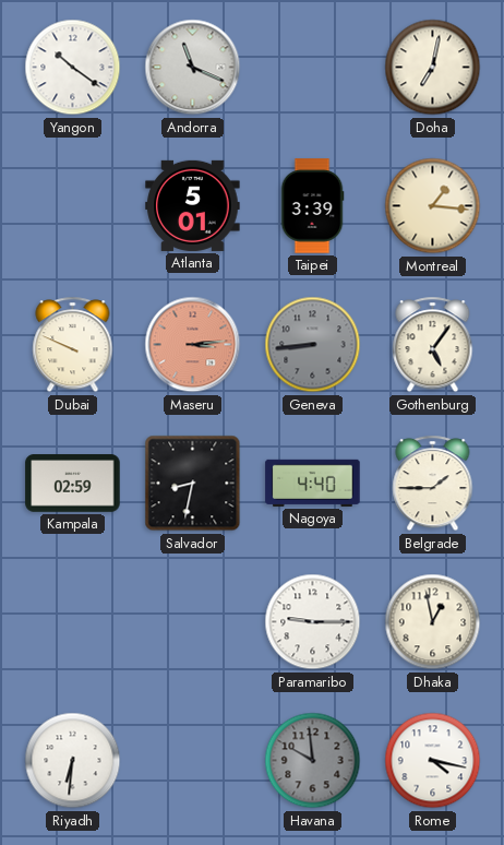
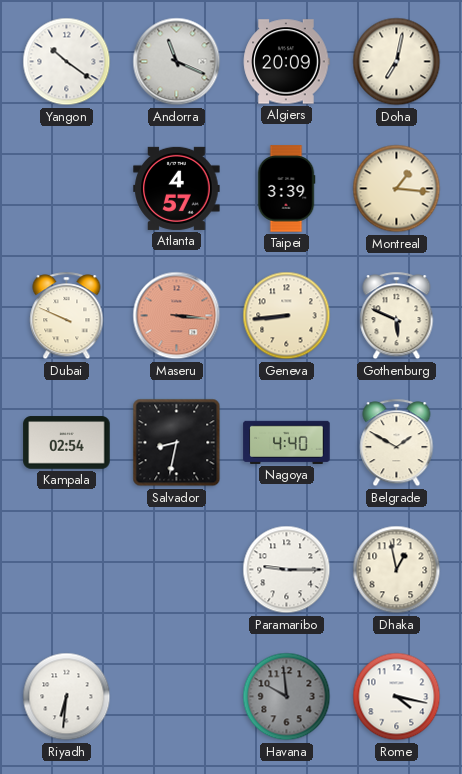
Algiers: none -> 20:09
Atlanta: 5:01 -> 4:57
Maseru: 3:14 -> 3:16
Geneva dial: grey -> cream
Gothenburg: 5:06 -> 5:49
Kampala: 02:59 -> 02:54
Belgrade: 1:45 -> 1:50
